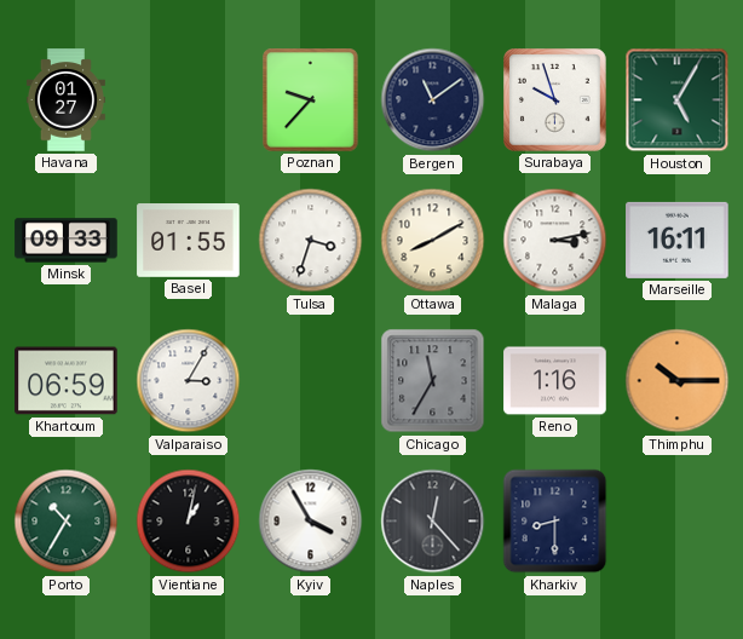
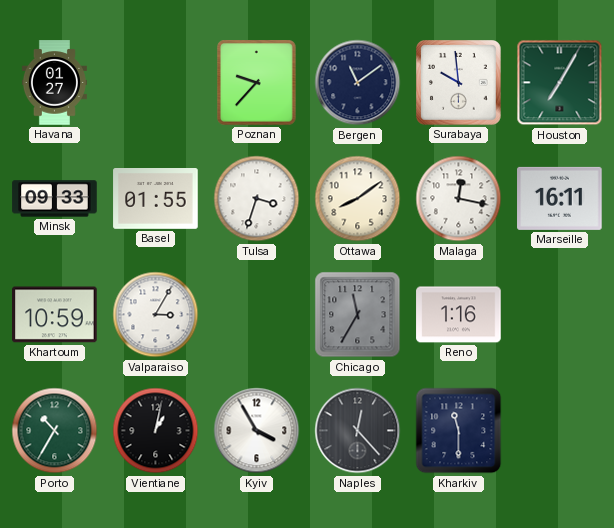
Surabaya: 9:57 -> 9:59
Houston: 5:05 -> 7:05
Ottawa: 8:10 -> 8:09
Malaga: 3:13 -> 12:17
Khartoum: 06:59 -> 10:59
Thimphu: 10:15 -> none
Kharkiv: 8:30 -> 11:30
